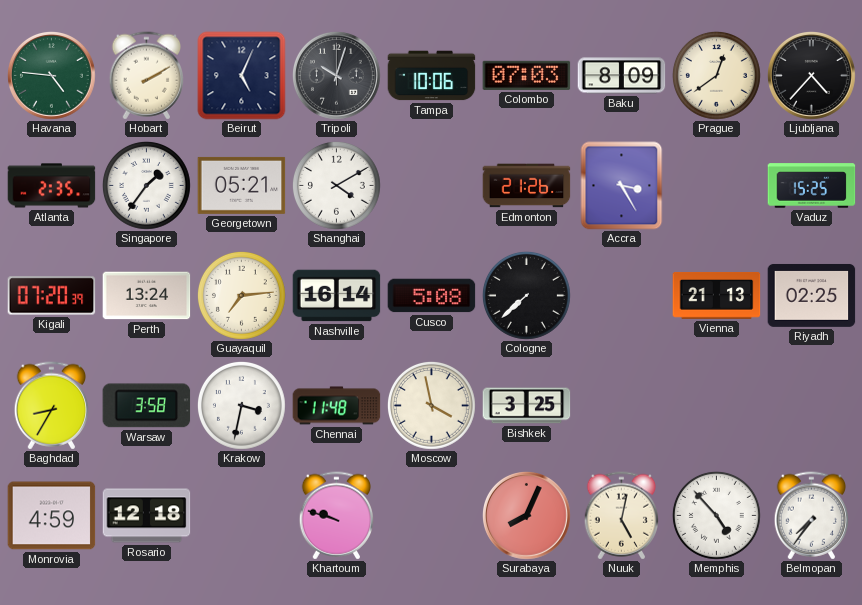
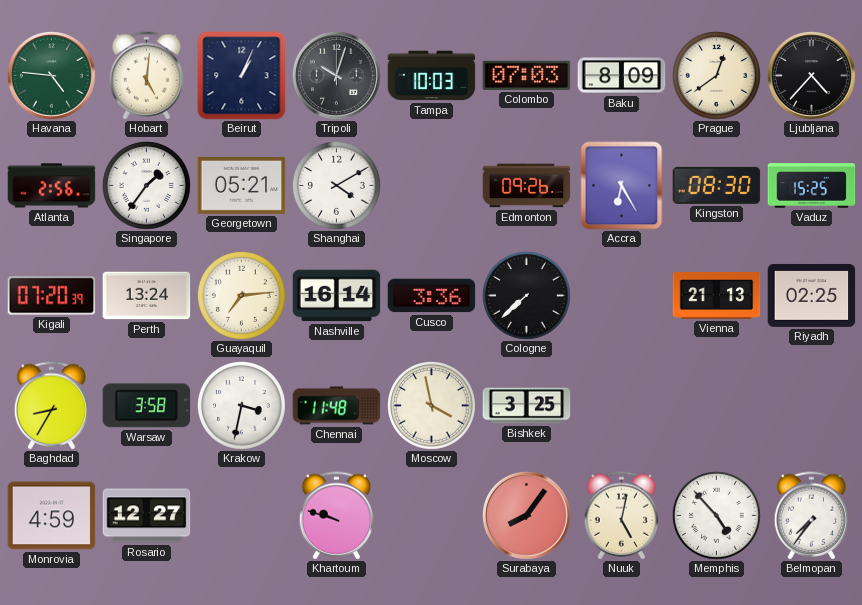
Hobart: 2:10 -> 5:01
Beirut: 5:04 -> 1:04
Tampa: 10:06 -> 10:03
Atlanta: 2:35 -> 2:56
Edmonton: 21:26 -> 09:26
Accra: 3:25 -> 6:25
Kingston: none -> 08:30
Cusco: 5:08 -> 3:36
Rosario: 12:18 -> 12:27
Surabaya: 8:04 -> 8:06
